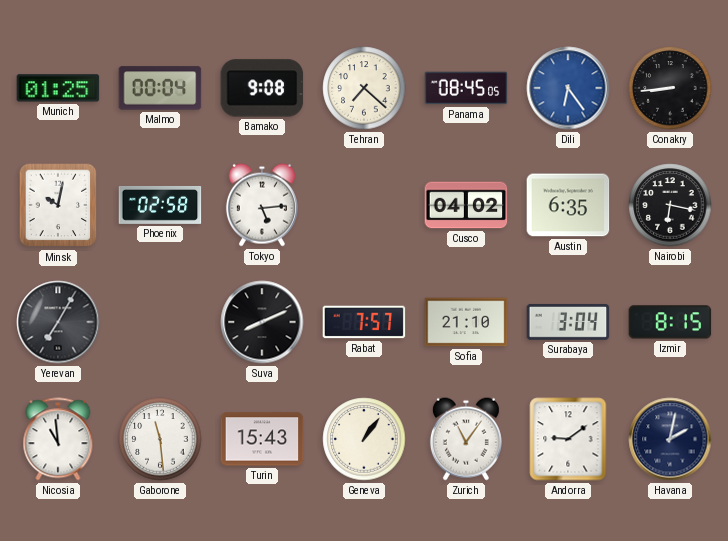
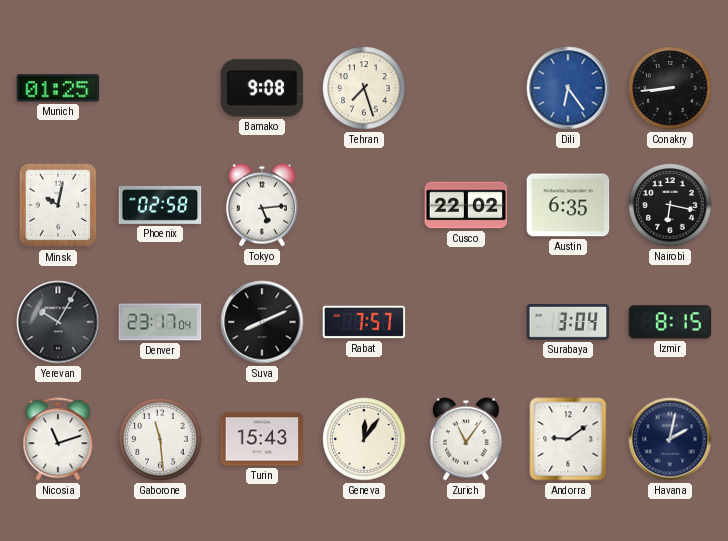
Malmo: 00:04 -> none
Tehran: 7:22 -> 7:27
Panama: 08:45 -> none
Cusco: 04:02 -> 22:02
Yerevan: 7:05 -> 10:05
Denver: none -> 23:17
Sofia: 21:10 -> none
Nicosia: 10:59 -> 11:12
Geneva: 1:06 -> 12:06
